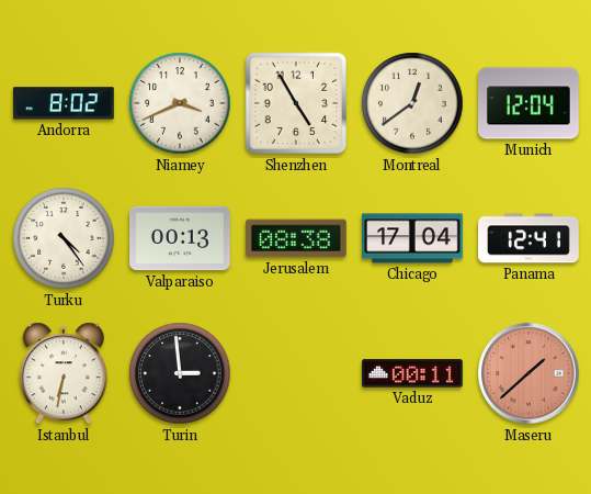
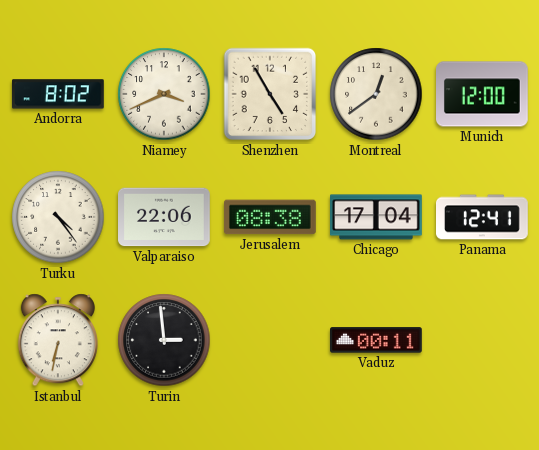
Munich: 12:04 -> 12:00
Valparaiso: 00:13 -> 22:06
Maseru: 1:38 -> none
